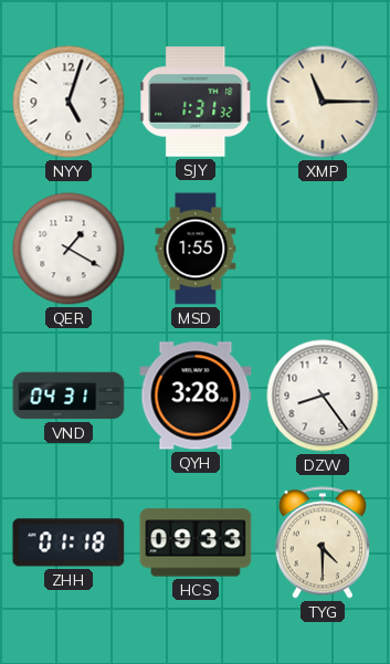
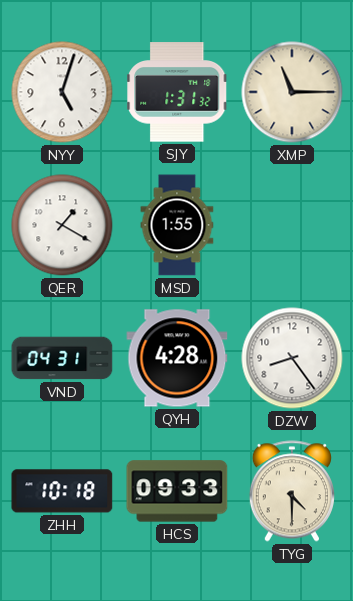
QYH: 3:28 -> 4:28
ZHH: 01:18 -> 10:18
